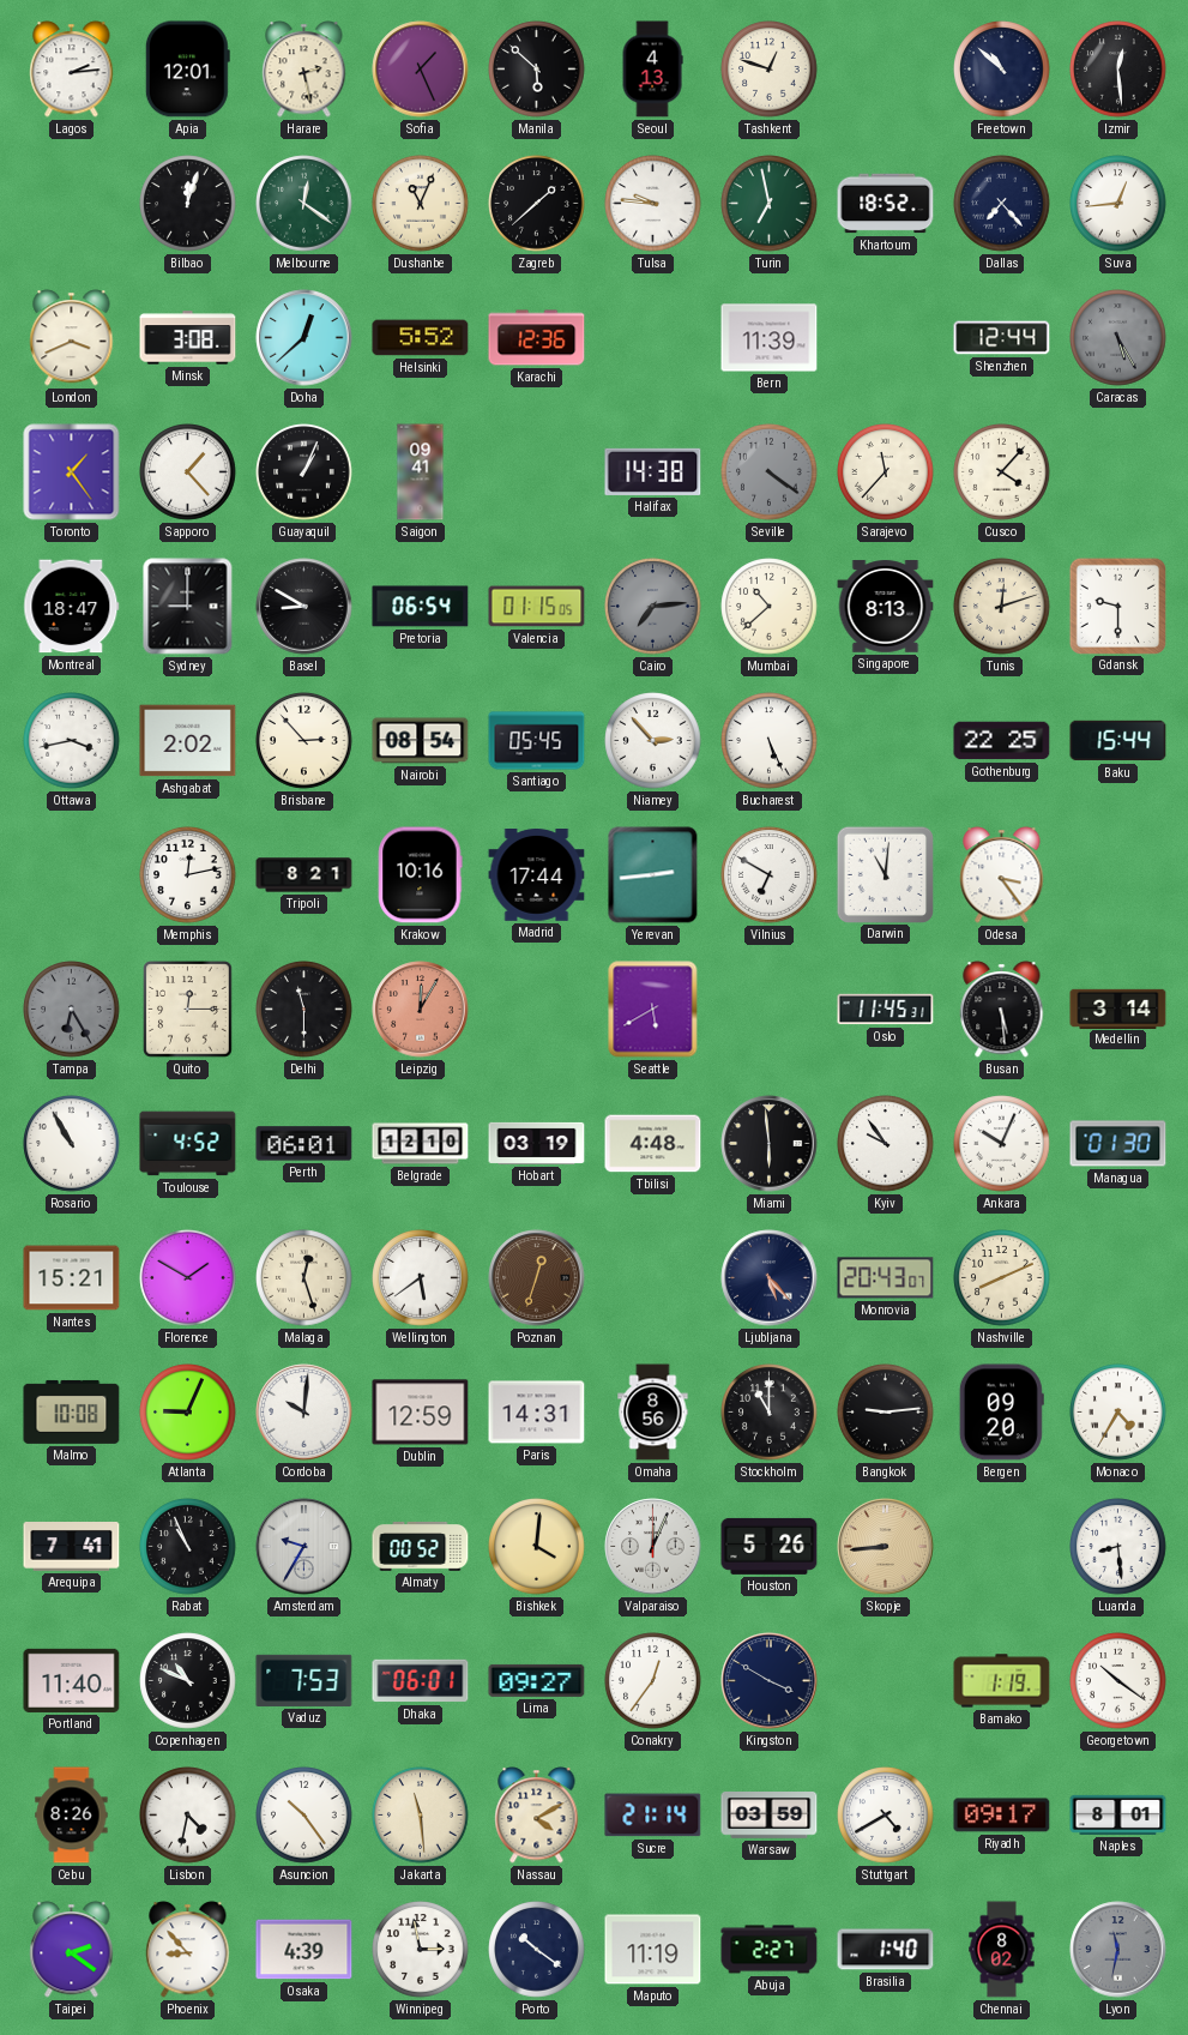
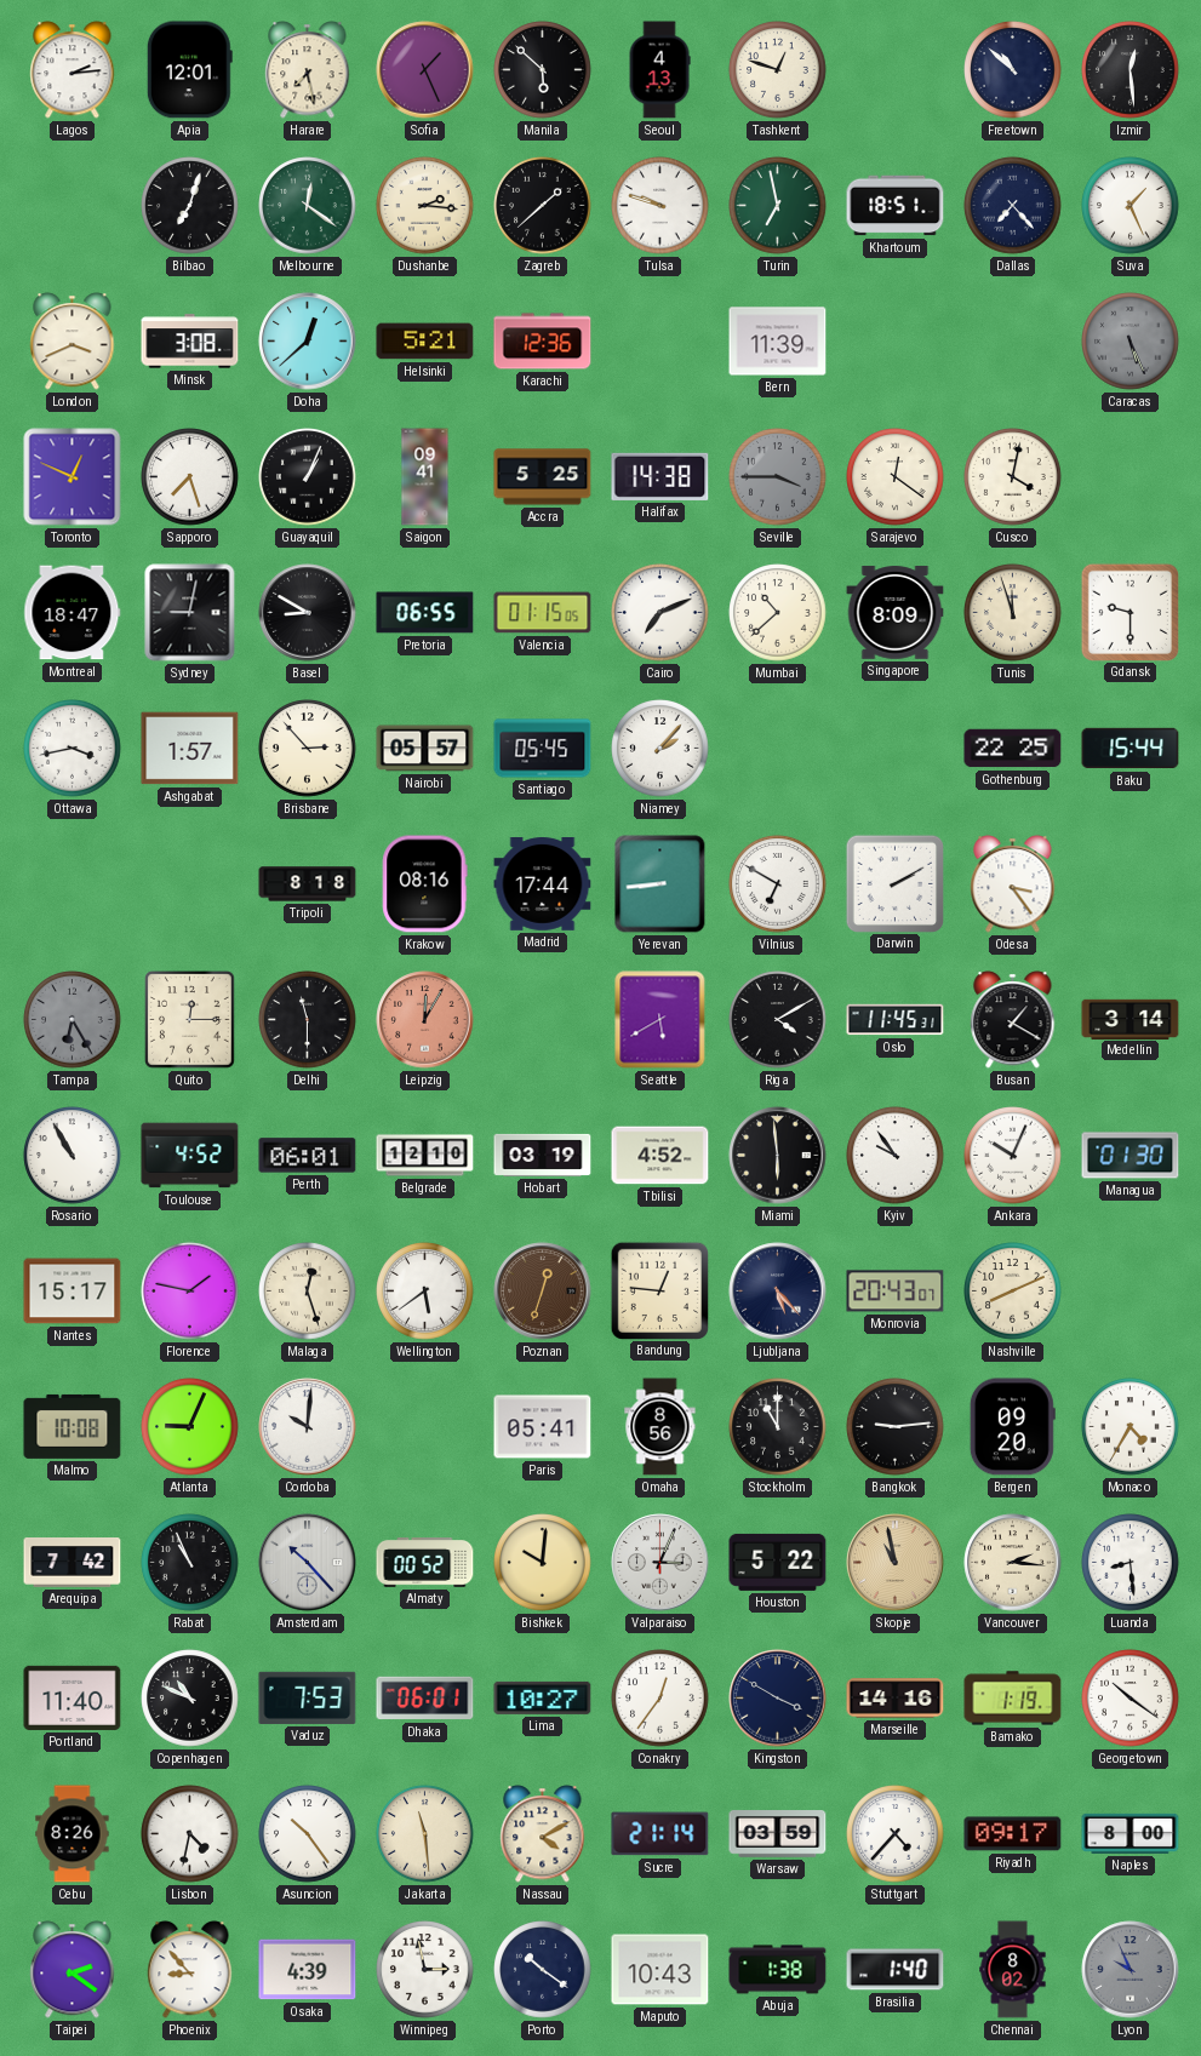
Harare: 2:28 -> 7:28
Bilbao: 12:03 -> 7:03
Dushanbe: 11:04 -> 2:16
Tulsa: 9:46 -> 9:48
Khartoum: 18:52 -> 18:51
Suva: 12:44 -> 1:26
Helsinki: 5:52 -> 5:21
Shenzhen: 12:44 -> none
Caracas: 5:25 -> 5:26
Toronto: 1:24 -> 12:49
Sapporo: 1:23 -> 7:27
Accra: none -> 5:25
Seville: 4:21 -> 3:45
Sarajevo: 11:37 -> 12:21
Cusco: 4:07 -> 4:02
Sydney: 9:00 -> 9:02
Pretoria: 06:54 -> 06:55
Cairo: 7:14 -> 7:11
Cairo dial: grey -> white
Singapore: 8:13 -> 8:09
Tunis: 12:12 -> 11:57
Ashgabat: 2:02 -> 1:57
Nairobi: 08:54 -> 05:57
Niamey: 2:53 -> 2:07
Bucharest: 5:26 -> none
Memphis: 12:13 -> none
Tripoli: 8:21 -> 8:18
Krakow: 10:16 -> 08:16
Yerevan: 2:44 -> 8:44
Darwin: 11:01 -> 2:10
Riga: none -> 4:10
Busan: 5:29 -> 1:20
Tbilisi: 4:48 -> 4:52
Nantes: 15:21 -> 15:17
Florence: 1:50 -> 1:47
Bandung: none -> 12:46
Dublin: 12:59 -> none
Paris: 14:31 -> 05:41
Arequipa: 7:41 -> 7:42
Amsterdam: 9:35 -> 10:23
Bishkek: 4:01 -> 10:01
Valparaiso: 12:04 -> 3:04
Houston: 5:26 -> 5:22
Skopje: 8:44 -> 10:58
Vancouver: none -> 2:16
Lima: 09:27 -> 10:27
Marseille: none -> 14:16
Stuttgart: 4:40 -> 4:37
Naples: 8:01 -> 8:00
Maputo: 11:19 -> 10:43
Abuja: 2:27 -> 1:38
Lyon: 11:32 -> 9:56
